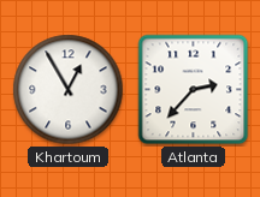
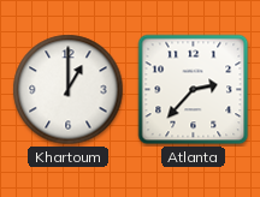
Khartoum: 12:55 -> 1:00
